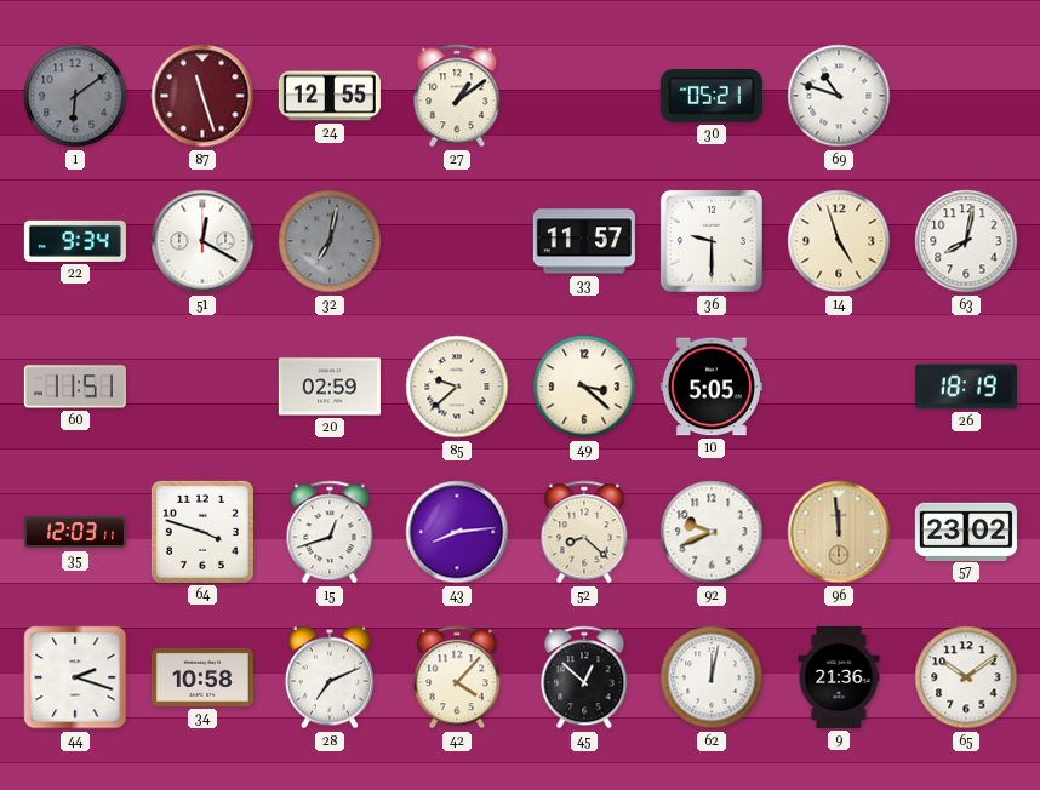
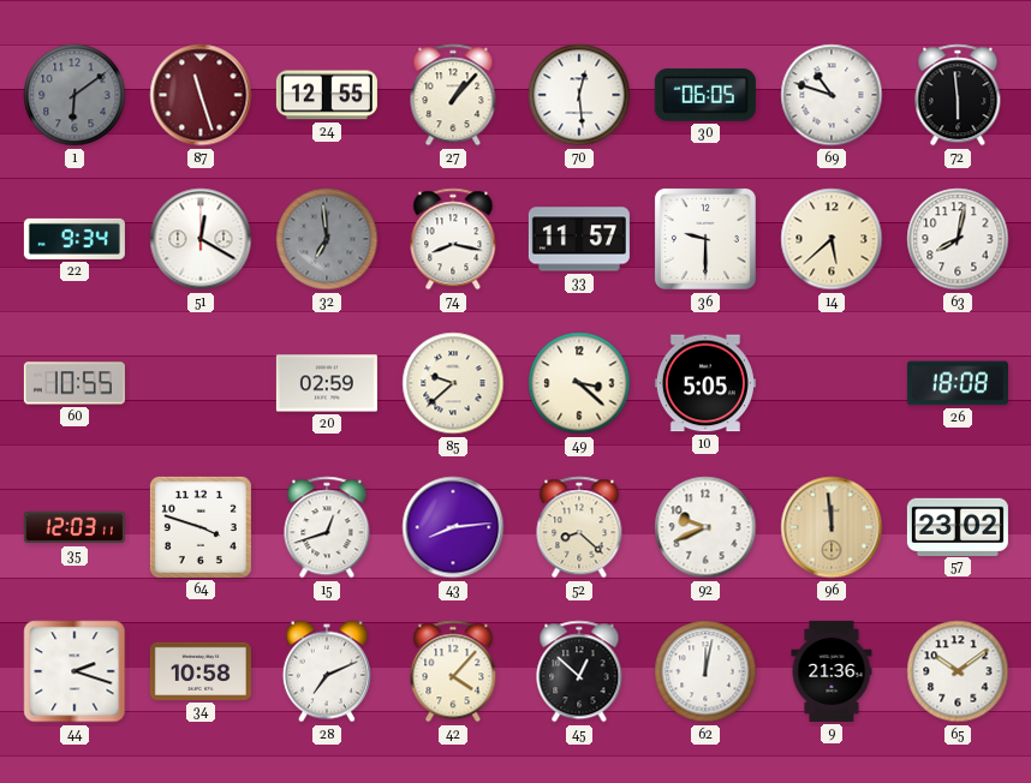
27: 1:09 -> 1:07
70: none -> 12:29
30: 05:21 -> 06:05
72: none -> 5:59
32: 7:02 -> 6:59
74: none -> 8:17
14: 4:57 -> 5:38
60: 11:51 -> 10:55
26: 18:19 -> 18:08
